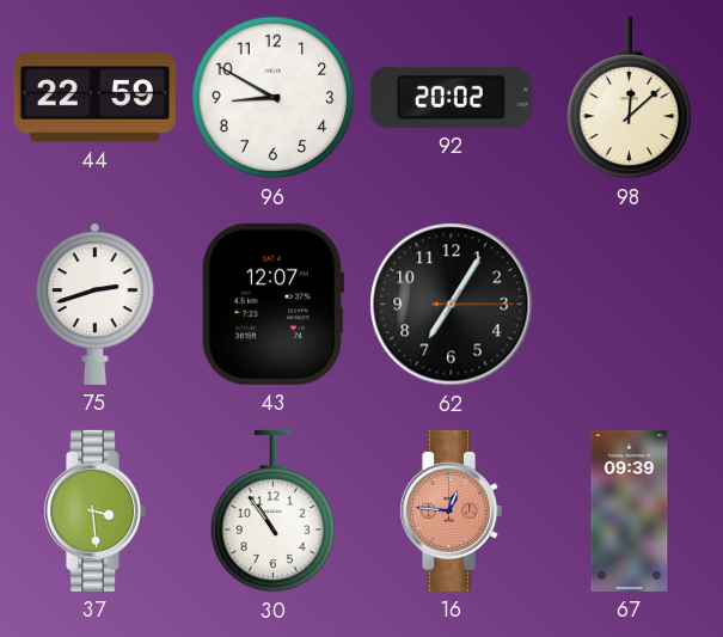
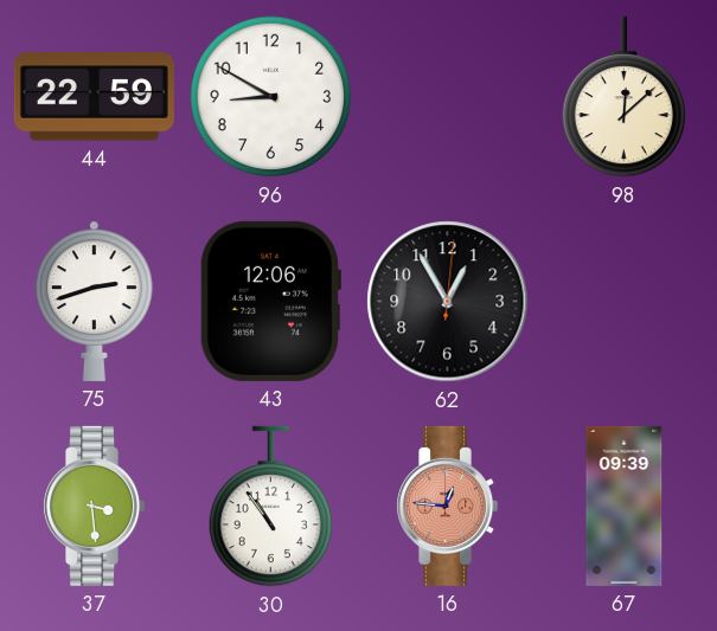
92: 20:02 -> none
43: 12:07 -> 12:06
62: 7:05 -> 12:55
